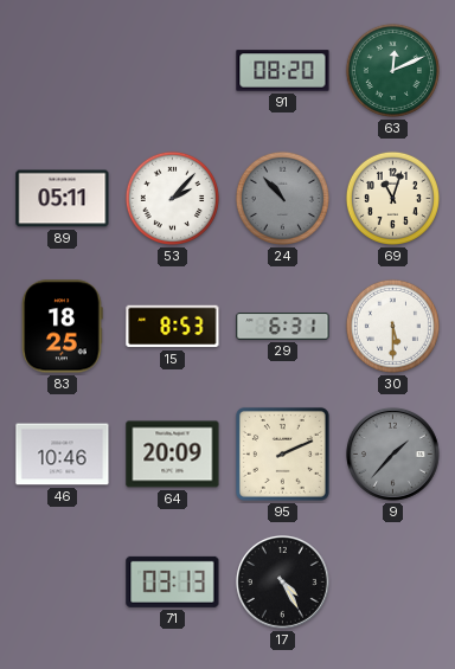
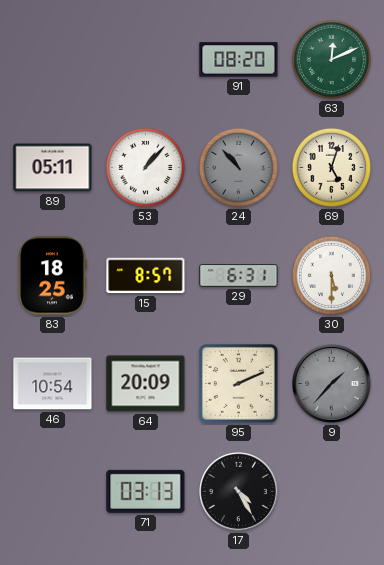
53: 2:07 -> 1:07
69: 11:03 -> 5:03
15: 8:53 -> 8:57
46: 10:46 -> 10:54
